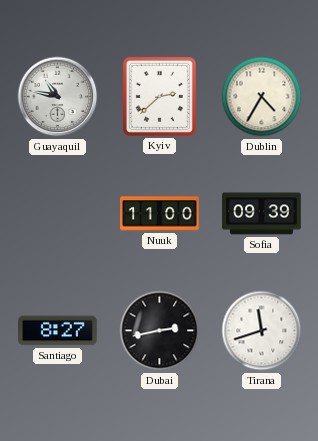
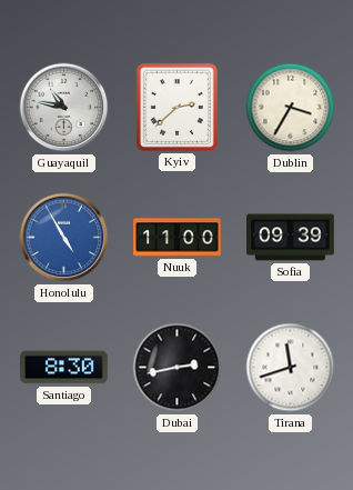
Dublin: 4:35 -> 3:35
Honolulu: none -> 4:55
Santiago: 8:27 -> 8:30
